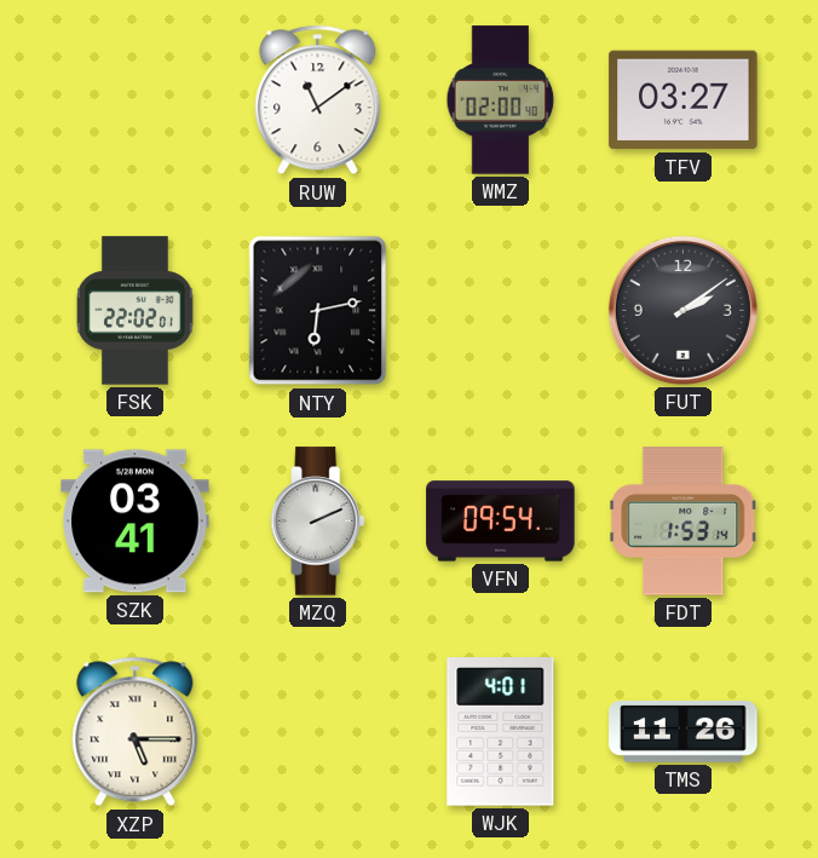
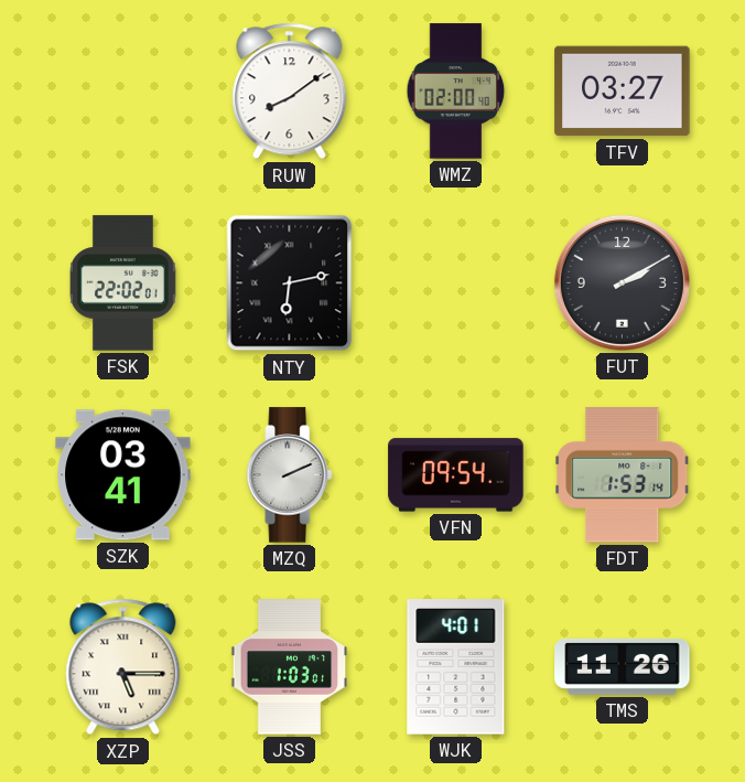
RUW: 11:09 -> 8:09
FUT: 2:09 -> 2:10
JSS: none -> 1:03
